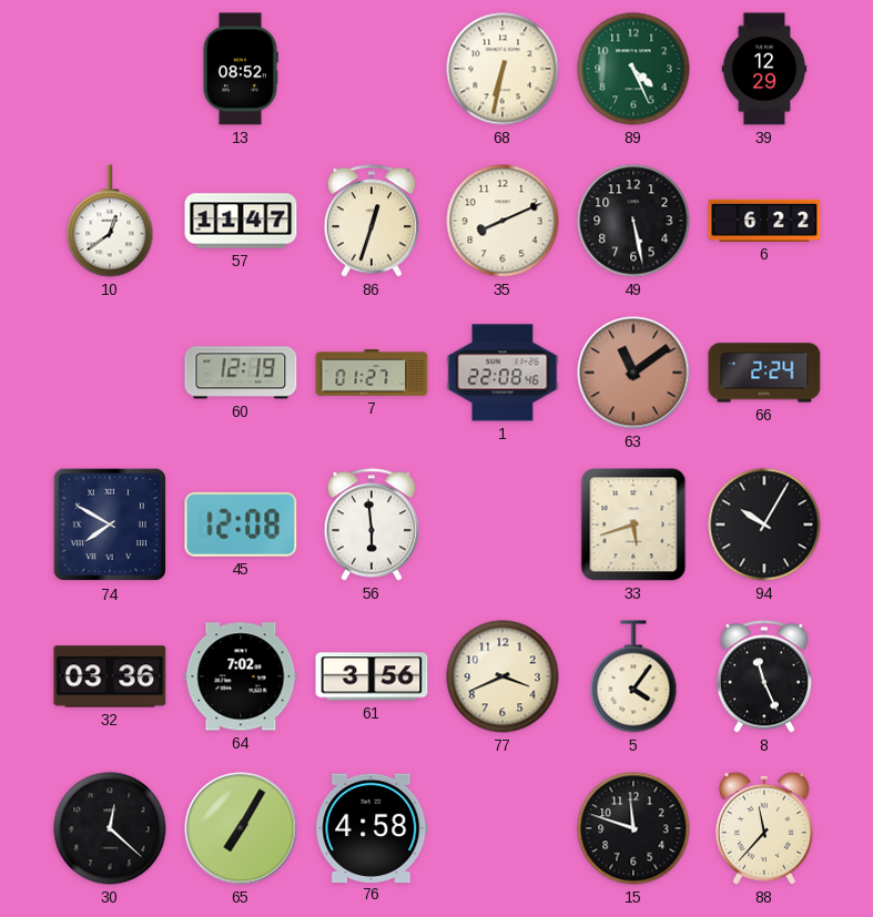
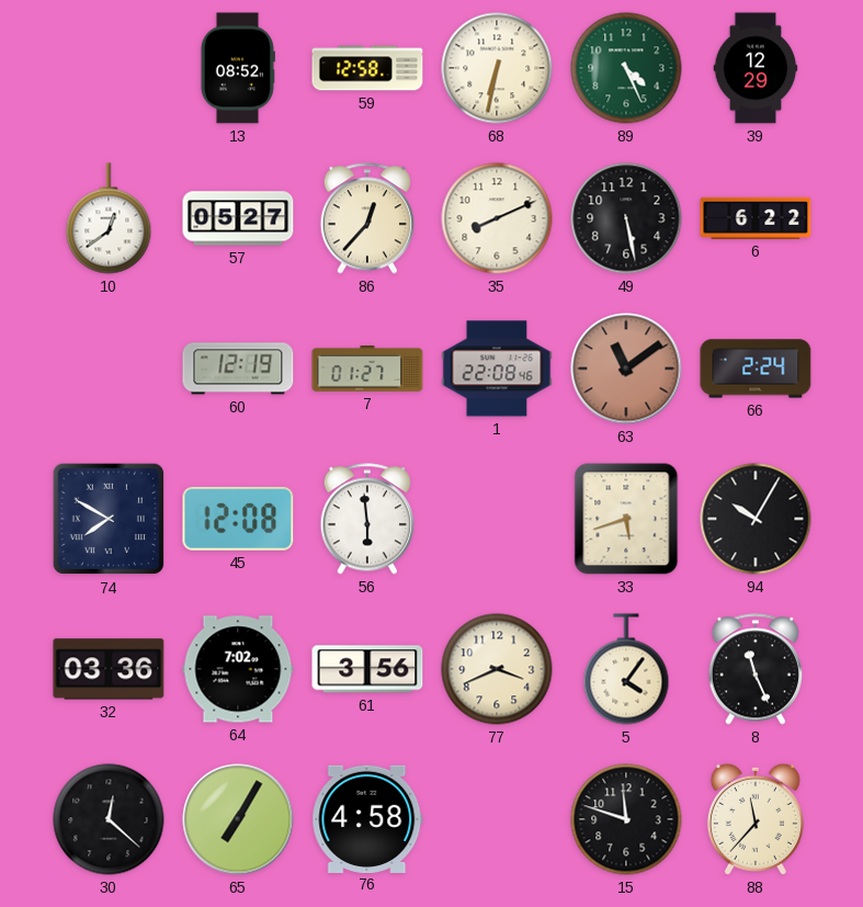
59: none -> 12:58
57: 11:47 -> 05:27
86: 12:33 -> 12:37
